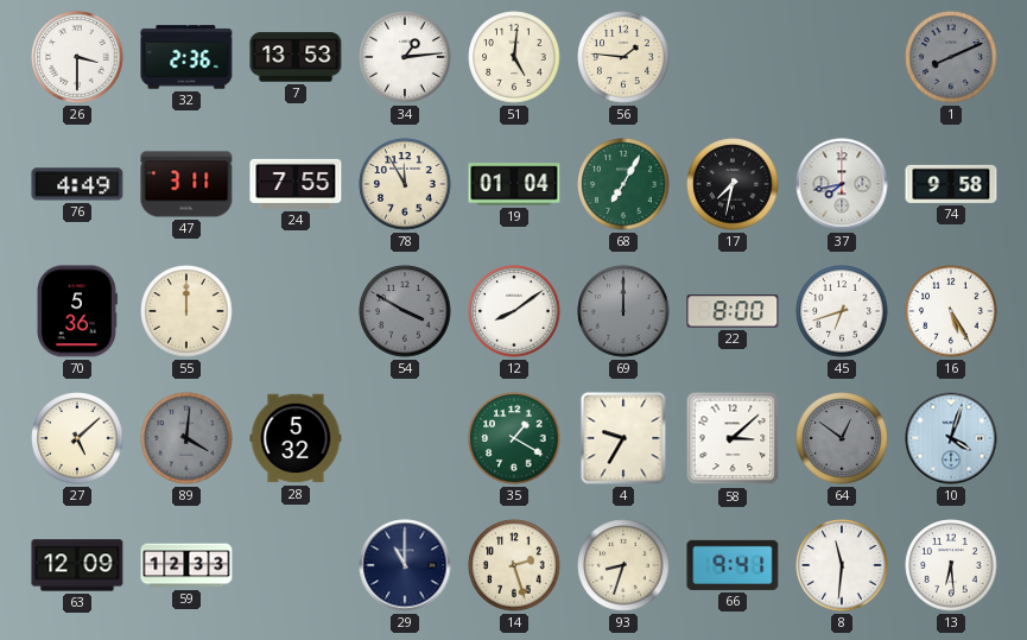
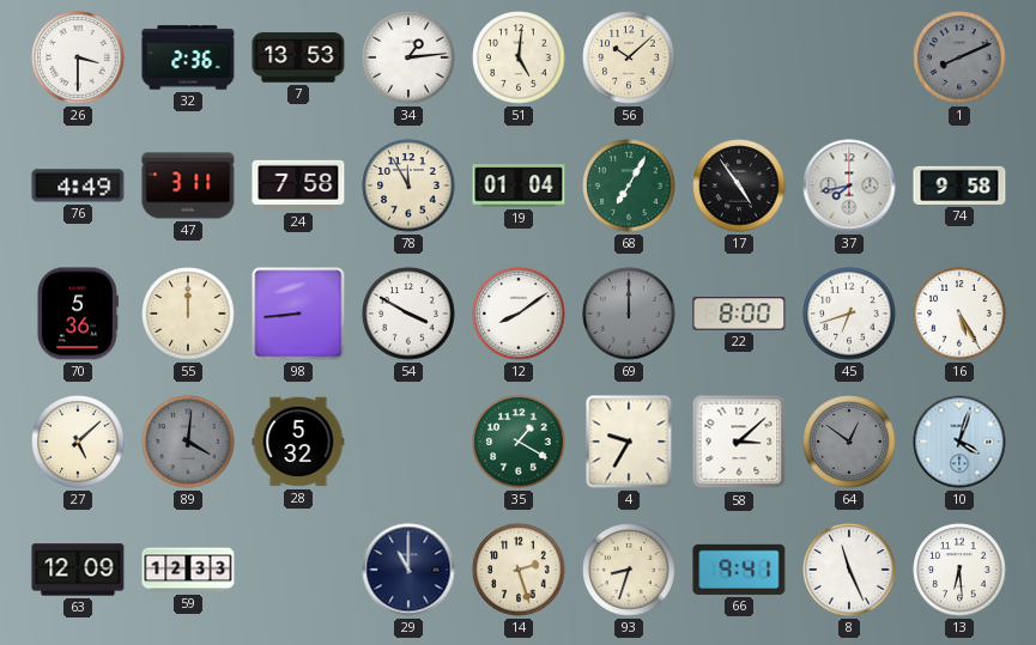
56: 1:46 -> 10:08
24: 7:55 -> 7:58
17: 7:32 -> 4:54
98: none -> 8:44
54 dial: grey -> white
8: 11:31 -> 11:26
